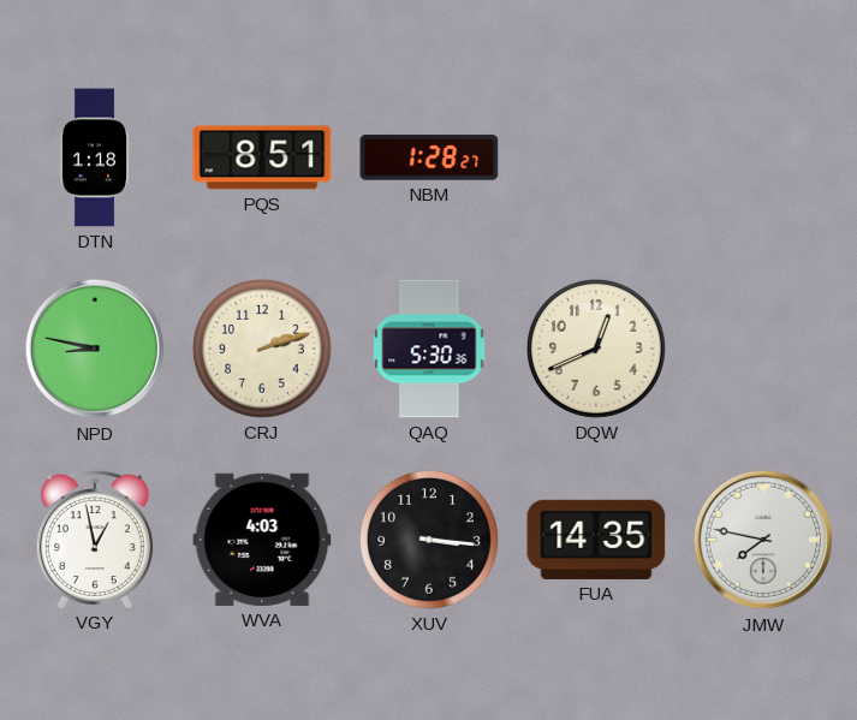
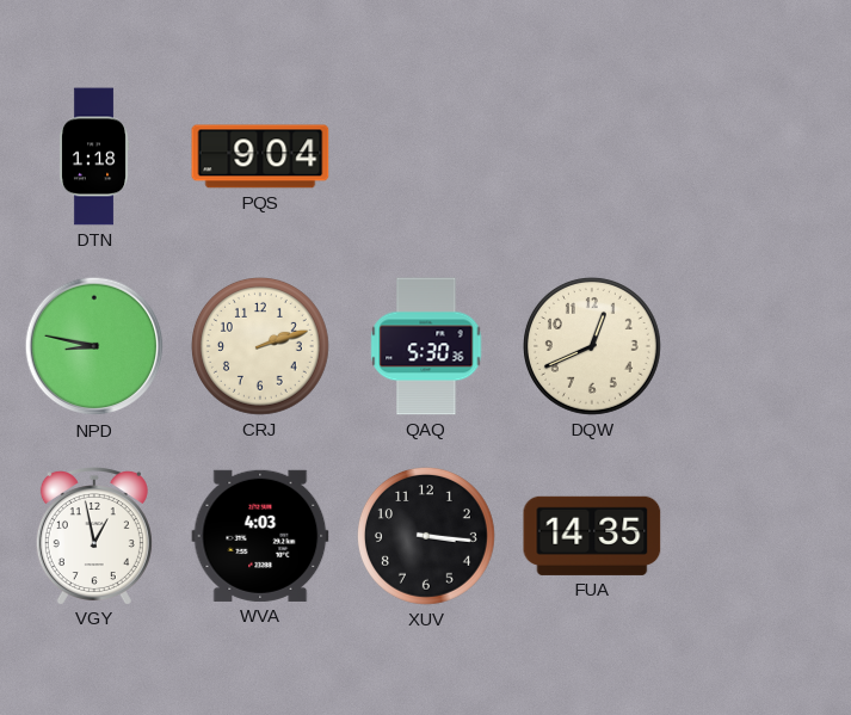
PQS: 8:51 -> 9:04
NBM: 1:28 -> none
JMW: 7:47 -> none
